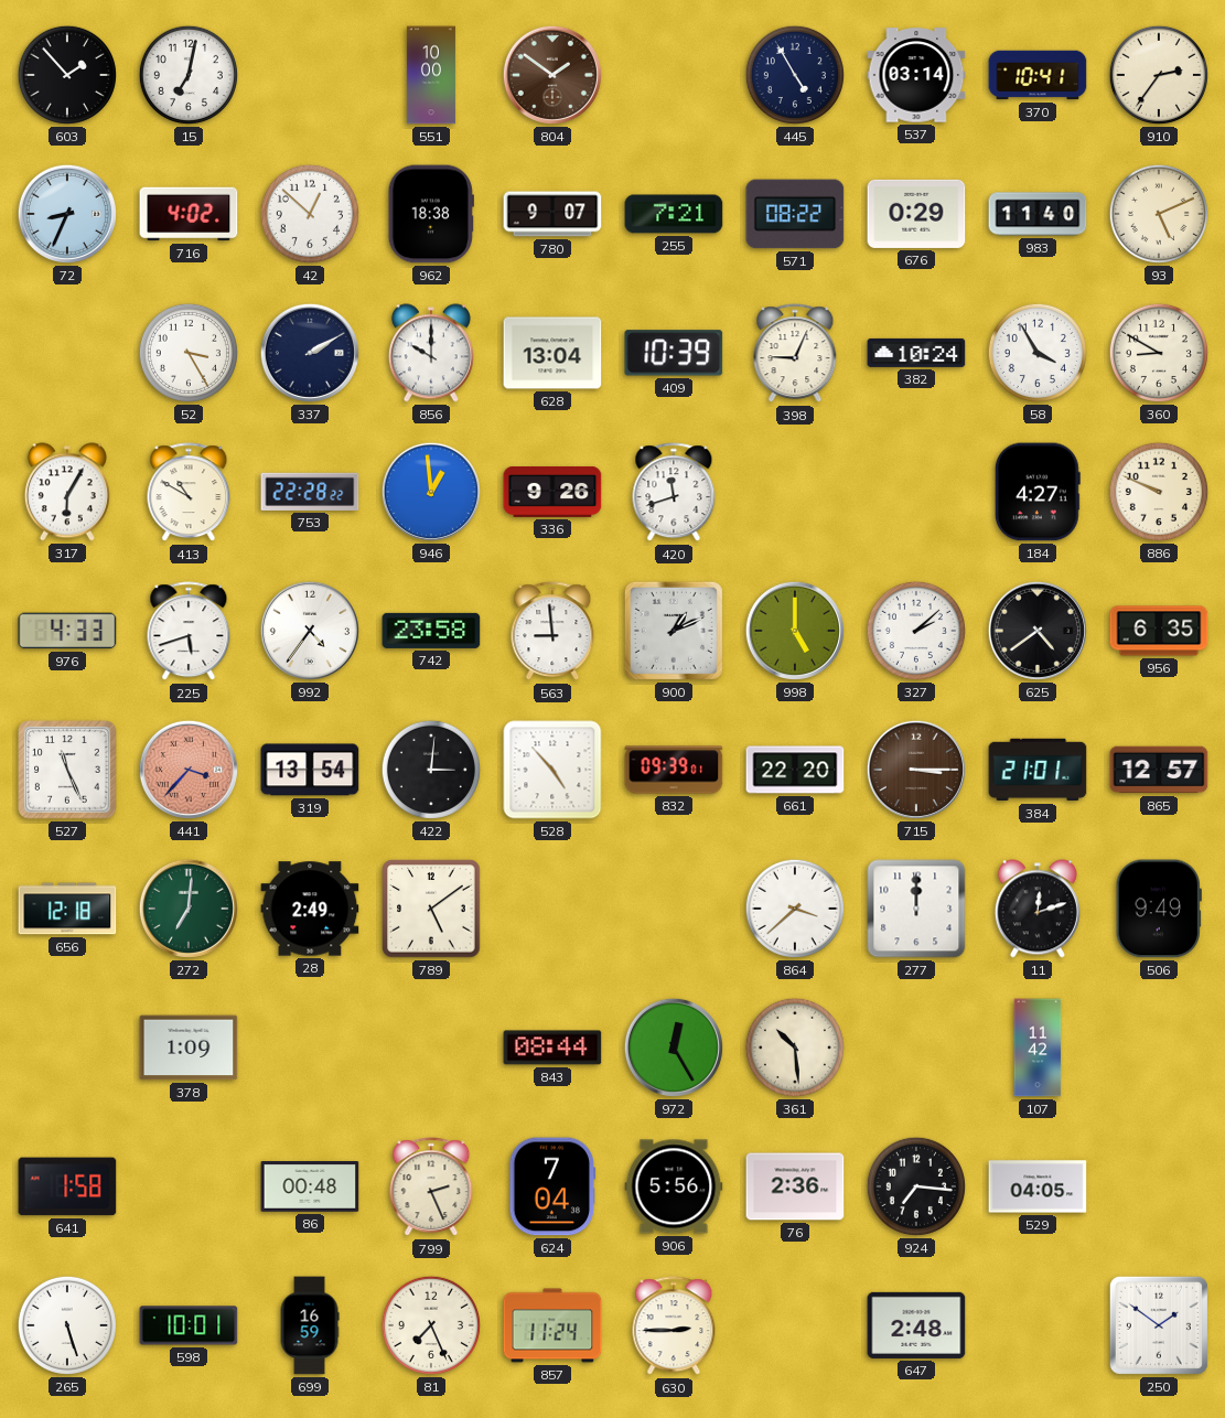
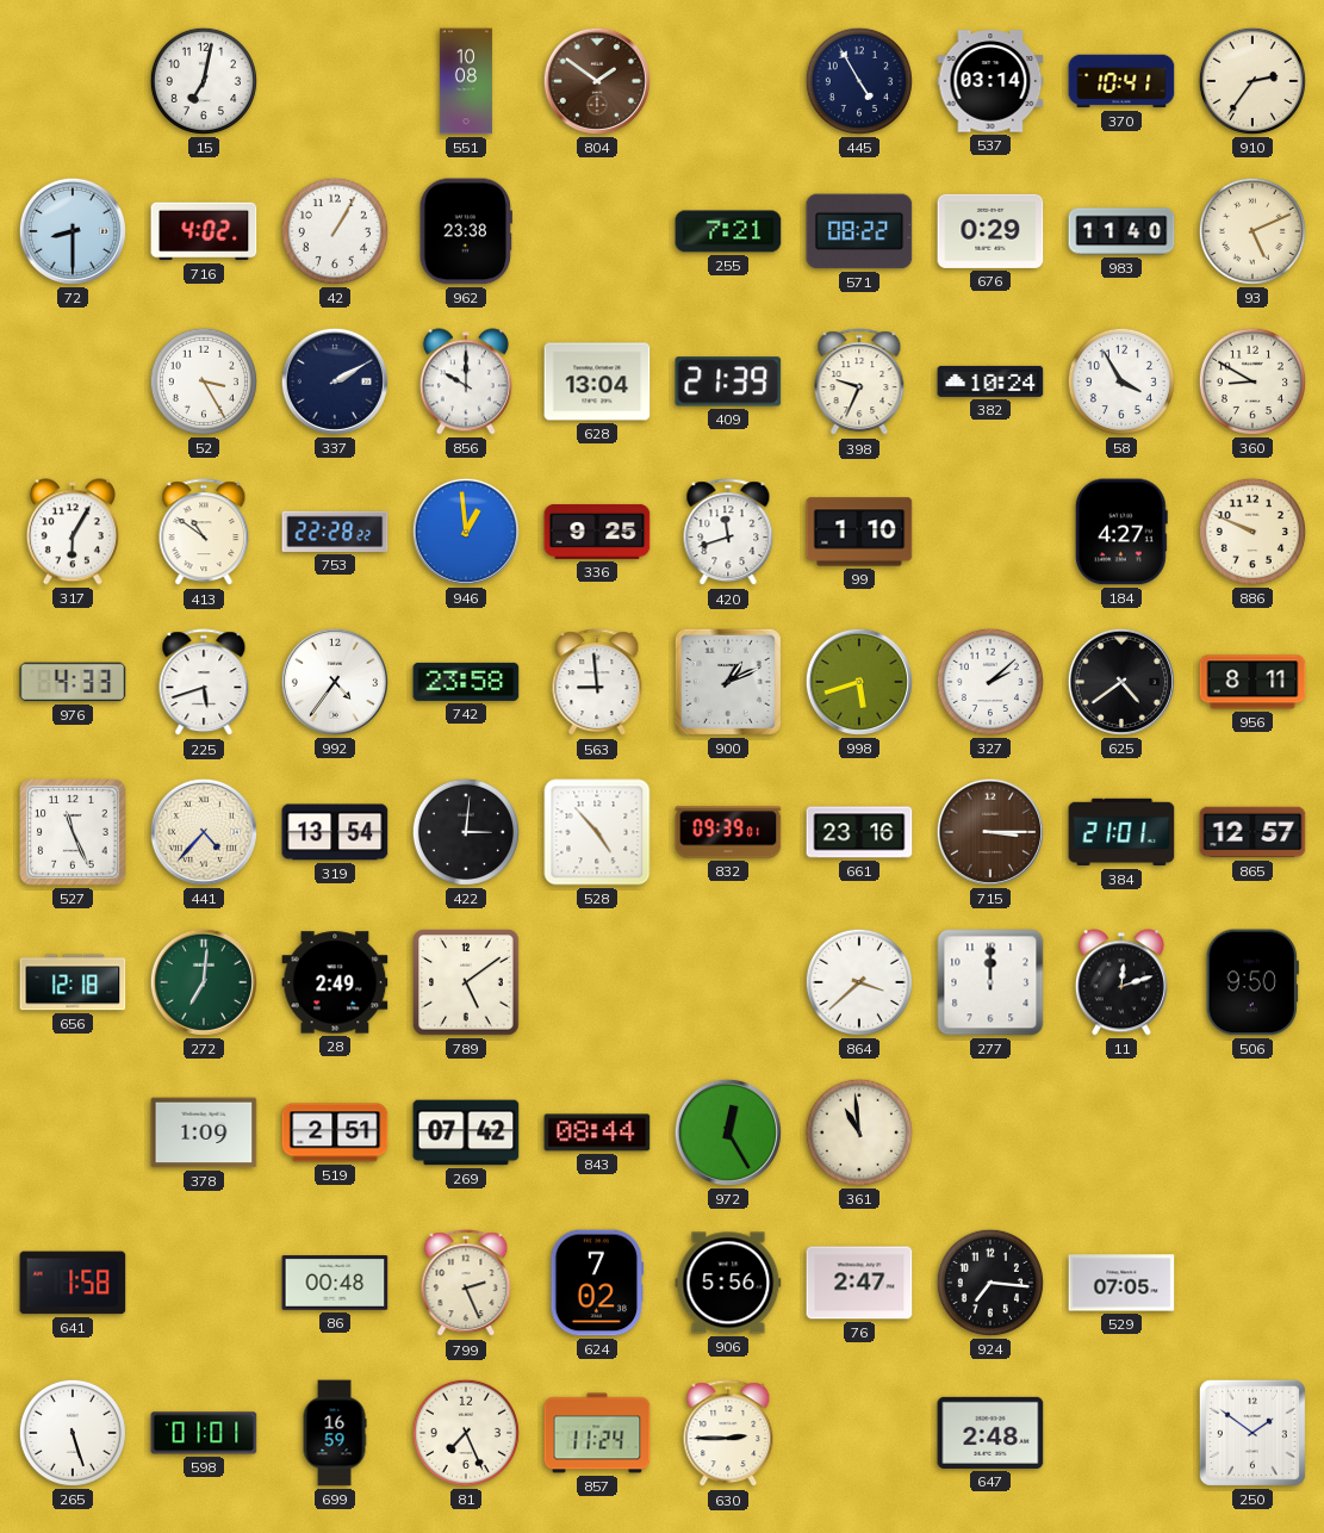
603: 1:53 -> none
551: 10:00 -> 10:08
72: 8:34 -> 8:30
42: 12:52 -> 1:05
962: 18:38 -> 23:38
780: 9:07 -> none
409: 10:39 -> 21:39
398: 9:04 -> 9:34
413: 10:50 -> 10:51
336: 9:26 -> 9:25
99: none -> 1:10
998: 5:00 -> 5:42
956: 6:35 -> 8:11
441: 3:37 -> 4:37
441 dial: salmon -> cream
661: 22:20 -> 23:16
506: 9:49 -> 9:50
519: none -> 2:51
269: none -> 07:42
361: 10:29 -> 10:59
107: 11:42 -> none
624: 7:04 -> 7:02
76: 2:36 -> 2:47
529: 04:05 -> 07:05
598: 10:01 -> 01:01
